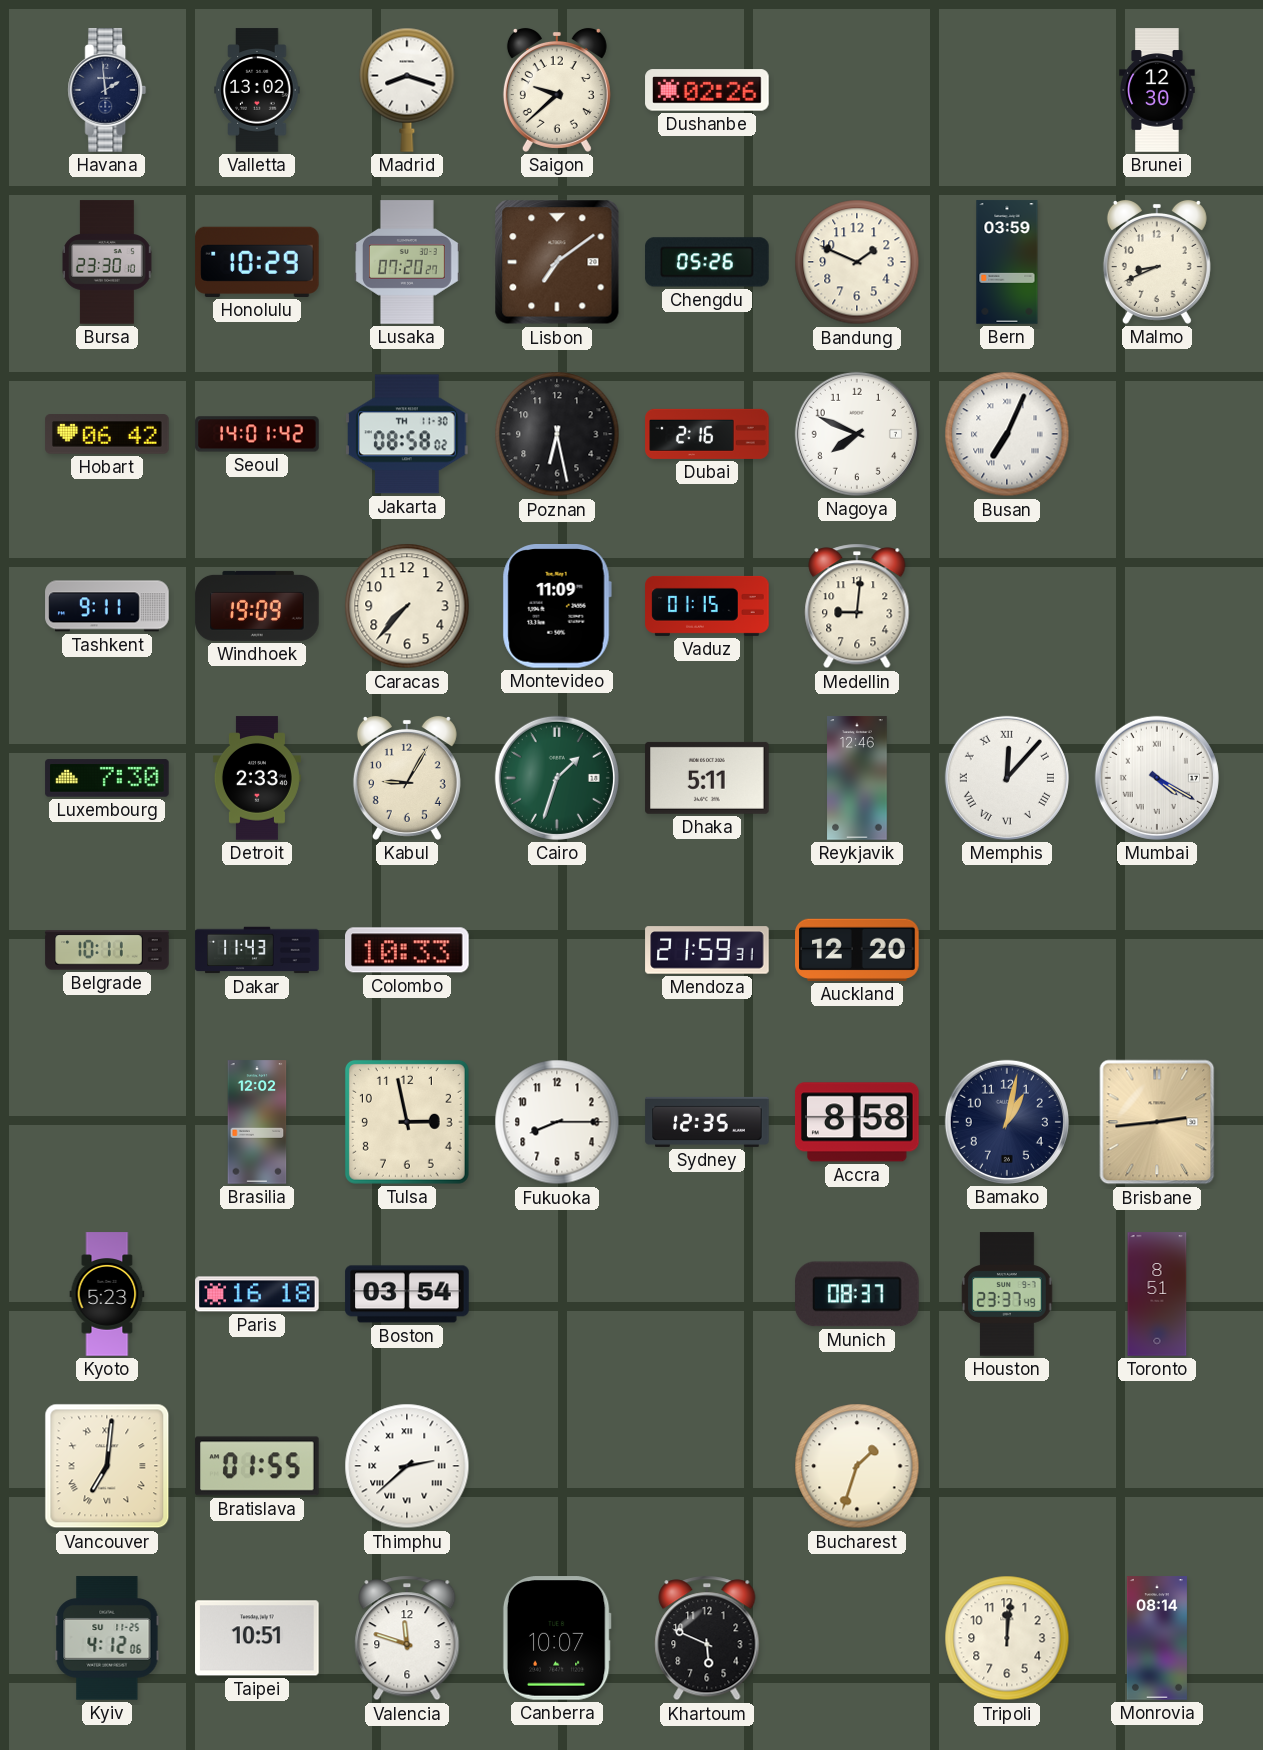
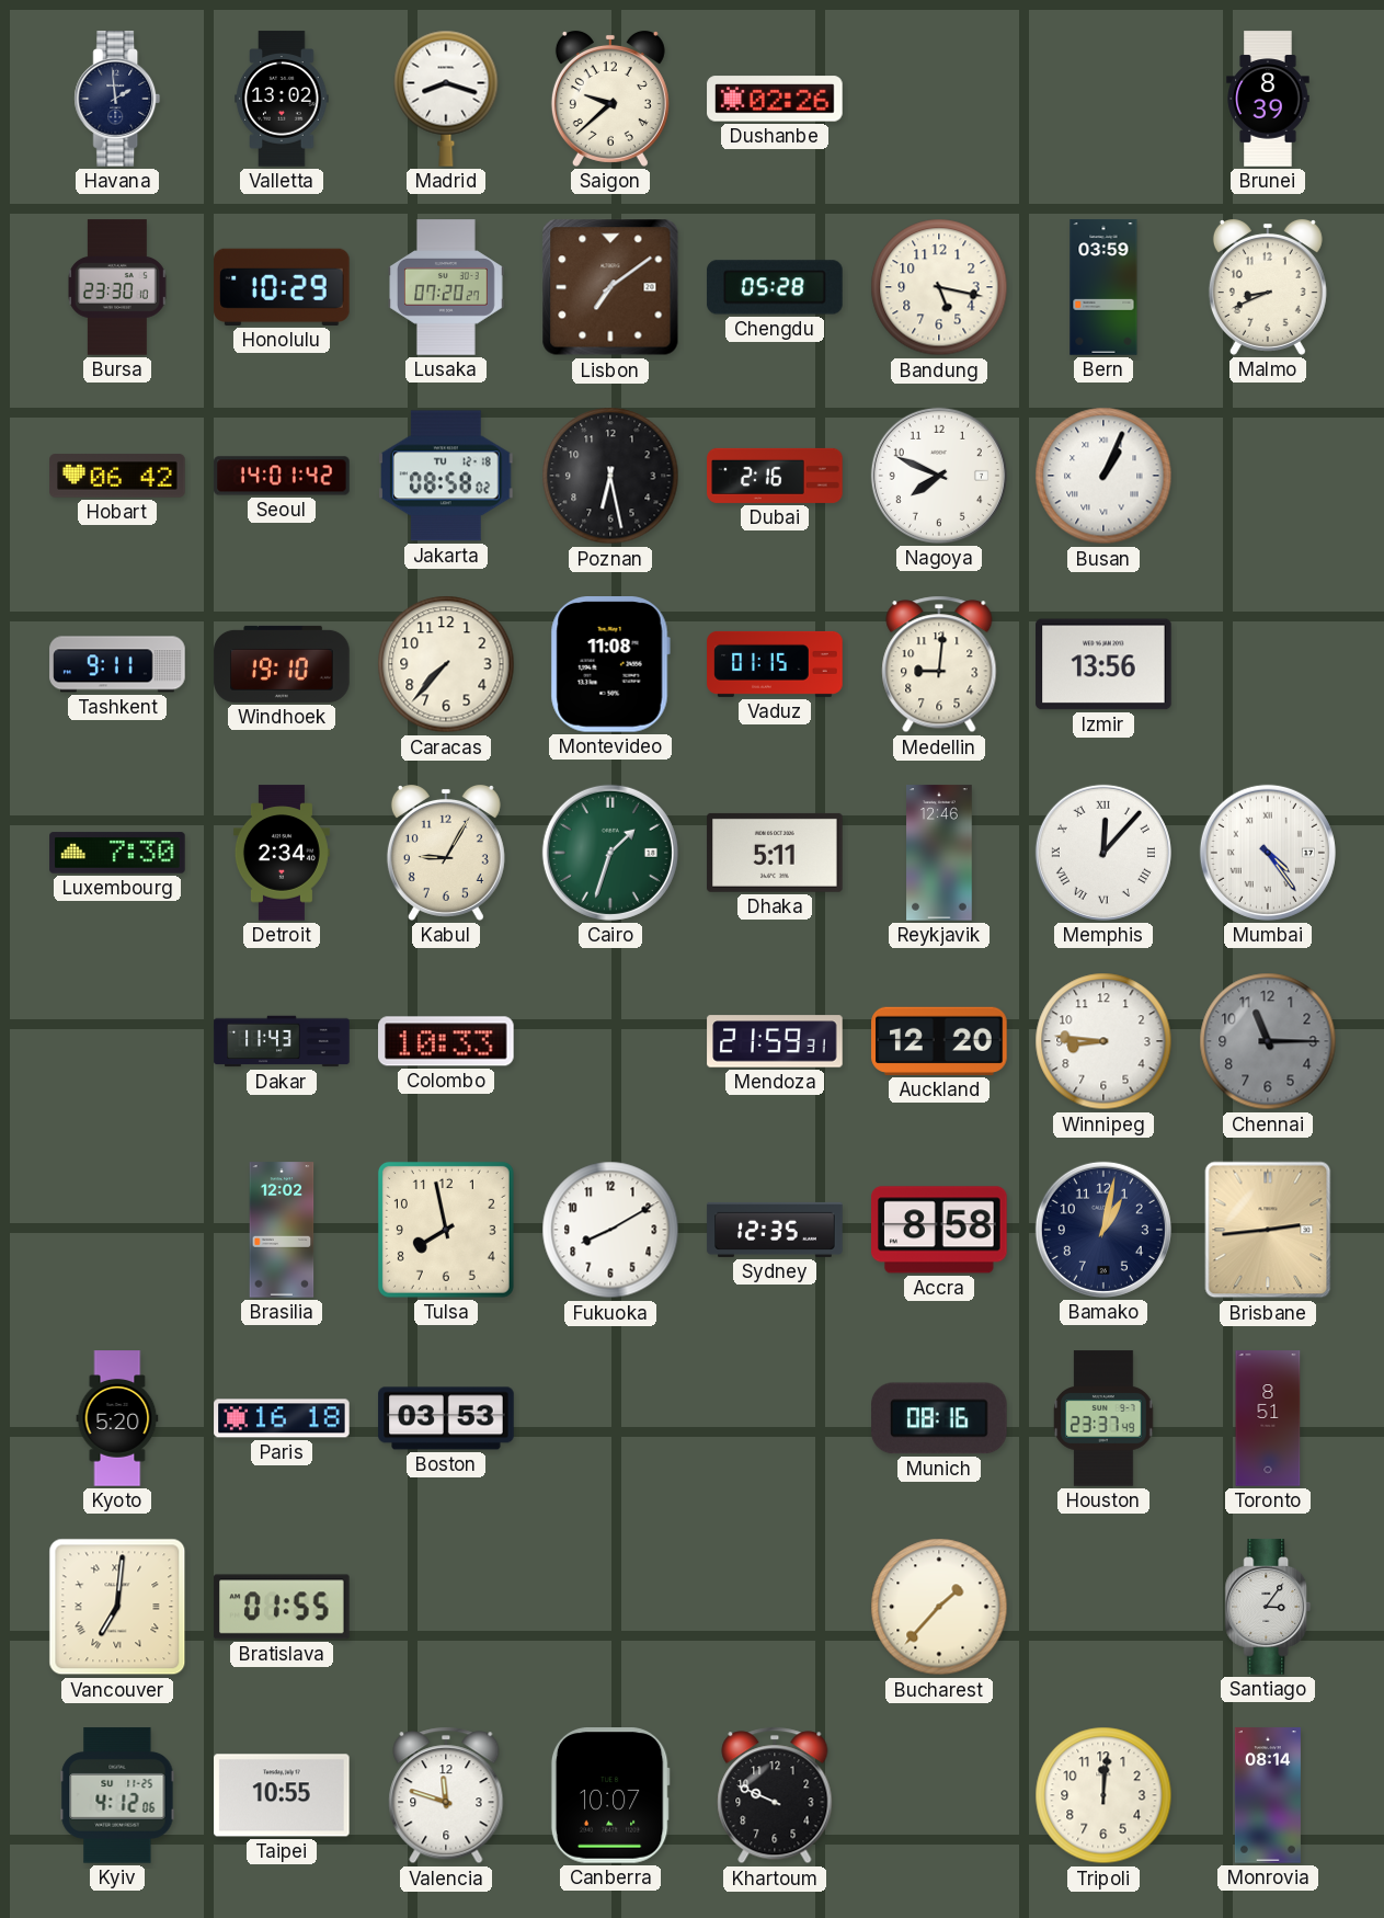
Brunei: 12:30 -> 8:39
Chengdu: 05:26 -> 05:28
Bandung: 1:49 -> 5:17
Jakarta date: TH 11-30 -> TU 12-18
Busan: 7:04 -> 1:04
Windhoek: 19:09 -> 19:10
Montevideo: 11:09 -> 11:08
Izmir: none -> 13:56
Detroit: 2:33 -> 2:34
Mumbai: 4:20 -> 4:24
Belgrade: 10:11 -> none
Winnipeg: none -> 8:46
Chennai: none -> 11:15
Tulsa: 2:58 -> 7:58
Fukuoka: 8:15 -> 8:10
Kyoto: 5:23 -> 5:20
Boston: 03:54 -> 03:53
Munich: 08:37 -> 08:16
Thimphu: 2:38 -> none
Bucharest: 1:33 -> 1:37
Santiago: none -> 3:06
Taipei: 10:51 -> 10:55
Khartoum: 5:49 -> 9:49
